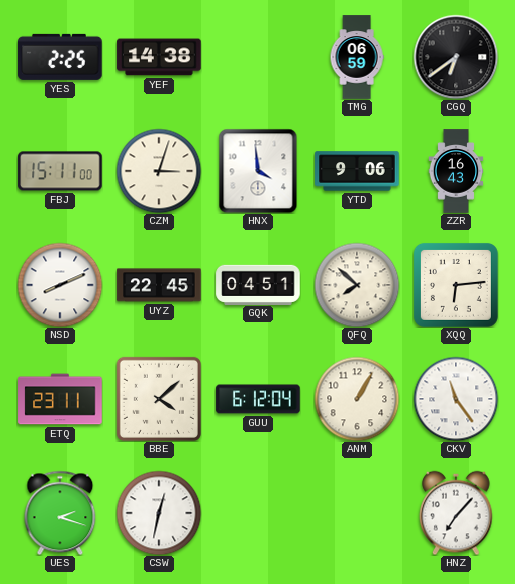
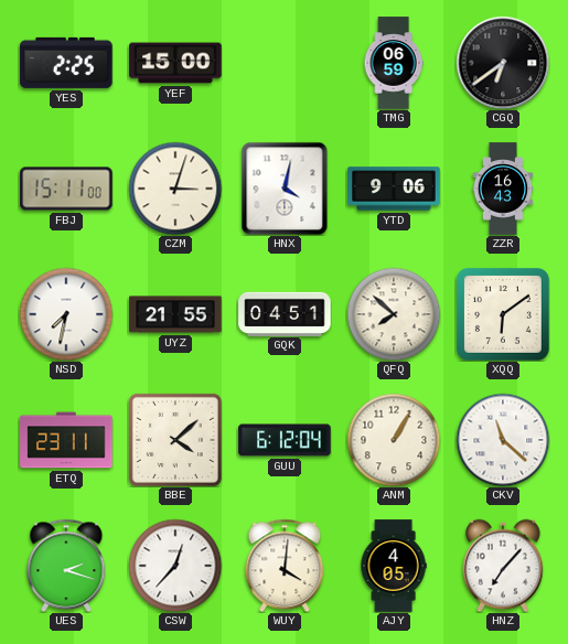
YEF: 14:38 -> 15:00
HNX: 3:59 -> 4:02
NSD: 8:11 -> 7:32
UYZ: 22:45 -> 21:55
XQQ: 6:14 -> 6:09
CKV: 11:24 -> 11:22
CSW: 12:32 -> 12:37
WUY: none -> 4:01
AJY: none -> 4:05
